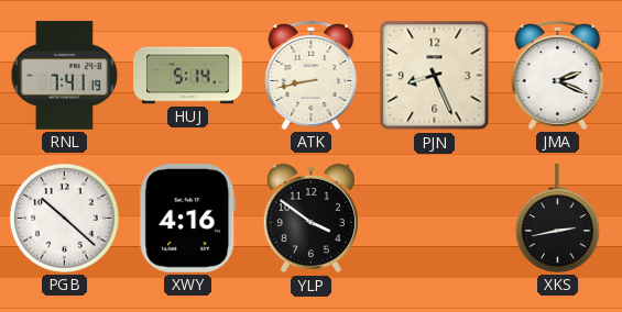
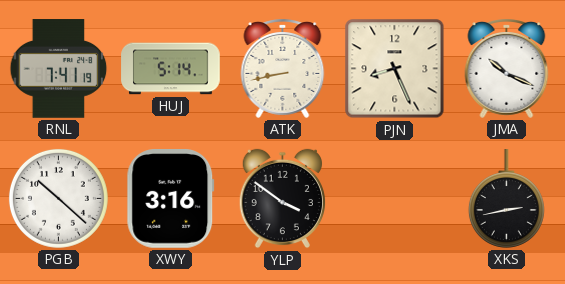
JMA: 2:19 -> 10:19
XWY: 4:16 -> 3:16
